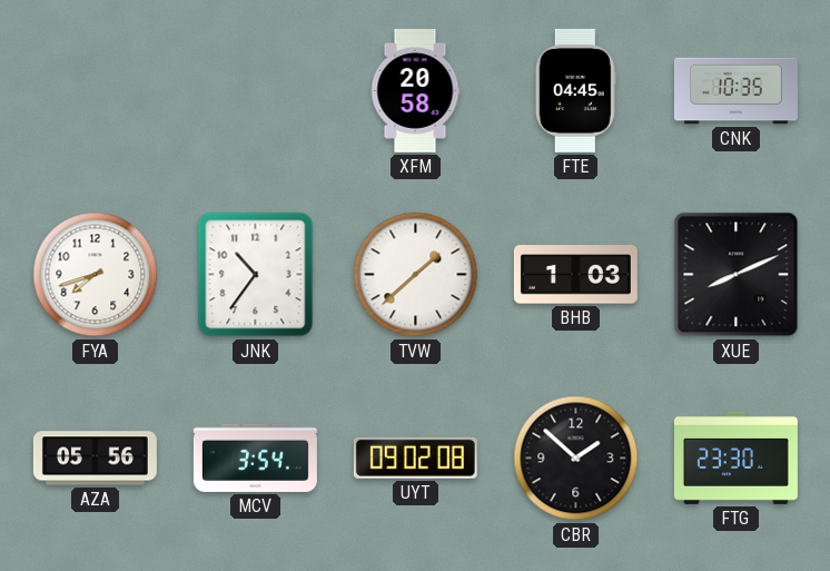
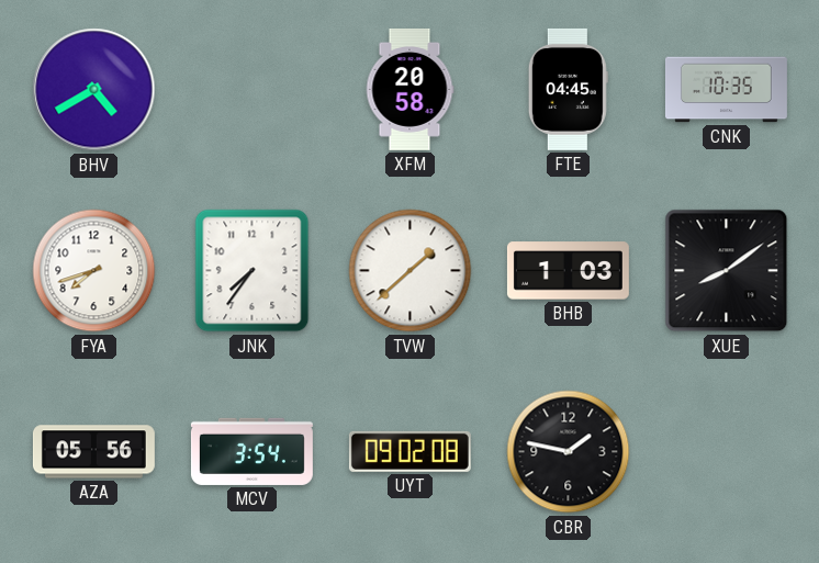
BHV: none -> 4:40
JNK: 10:36 -> 7:36
XUE: 8:11 -> 8:09
CBR: 1:52 -> 1:47
FTG: 23:30 -> none
